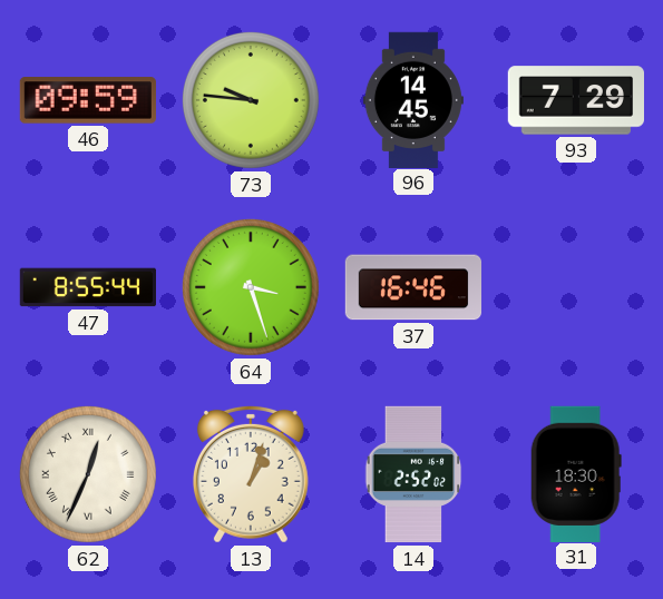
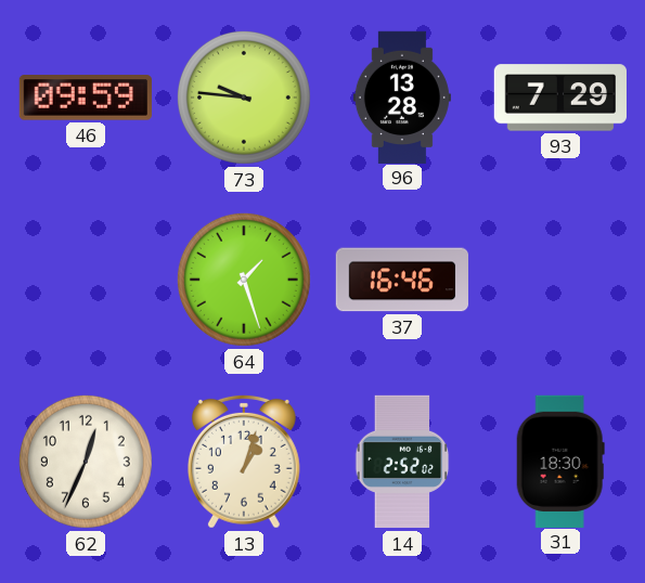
96: 14:45 -> 13:28
47: 8:55 -> none
64: 3:27 -> 1:27
62 numerals: Roman -> Arabic
